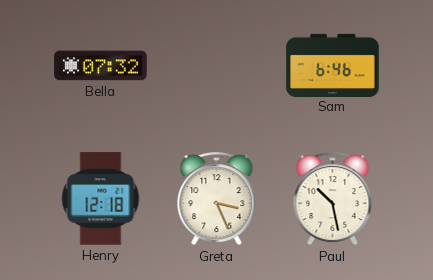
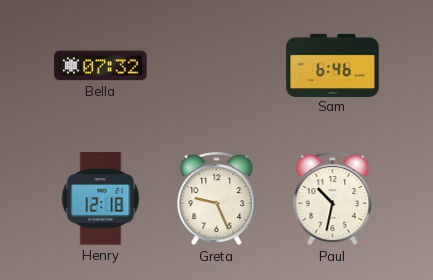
Greta: 3:26 -> 9:26
Paul: 10:28 -> 10:32
